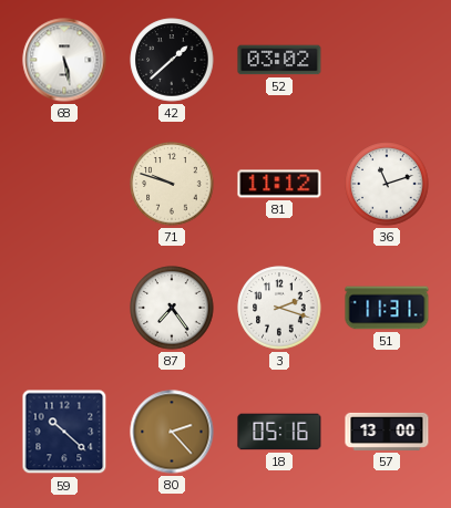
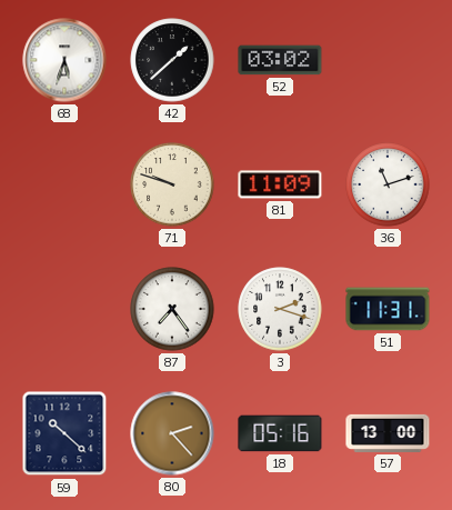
68: 5:28 -> 5:33
81: 11:12 -> 11:09
